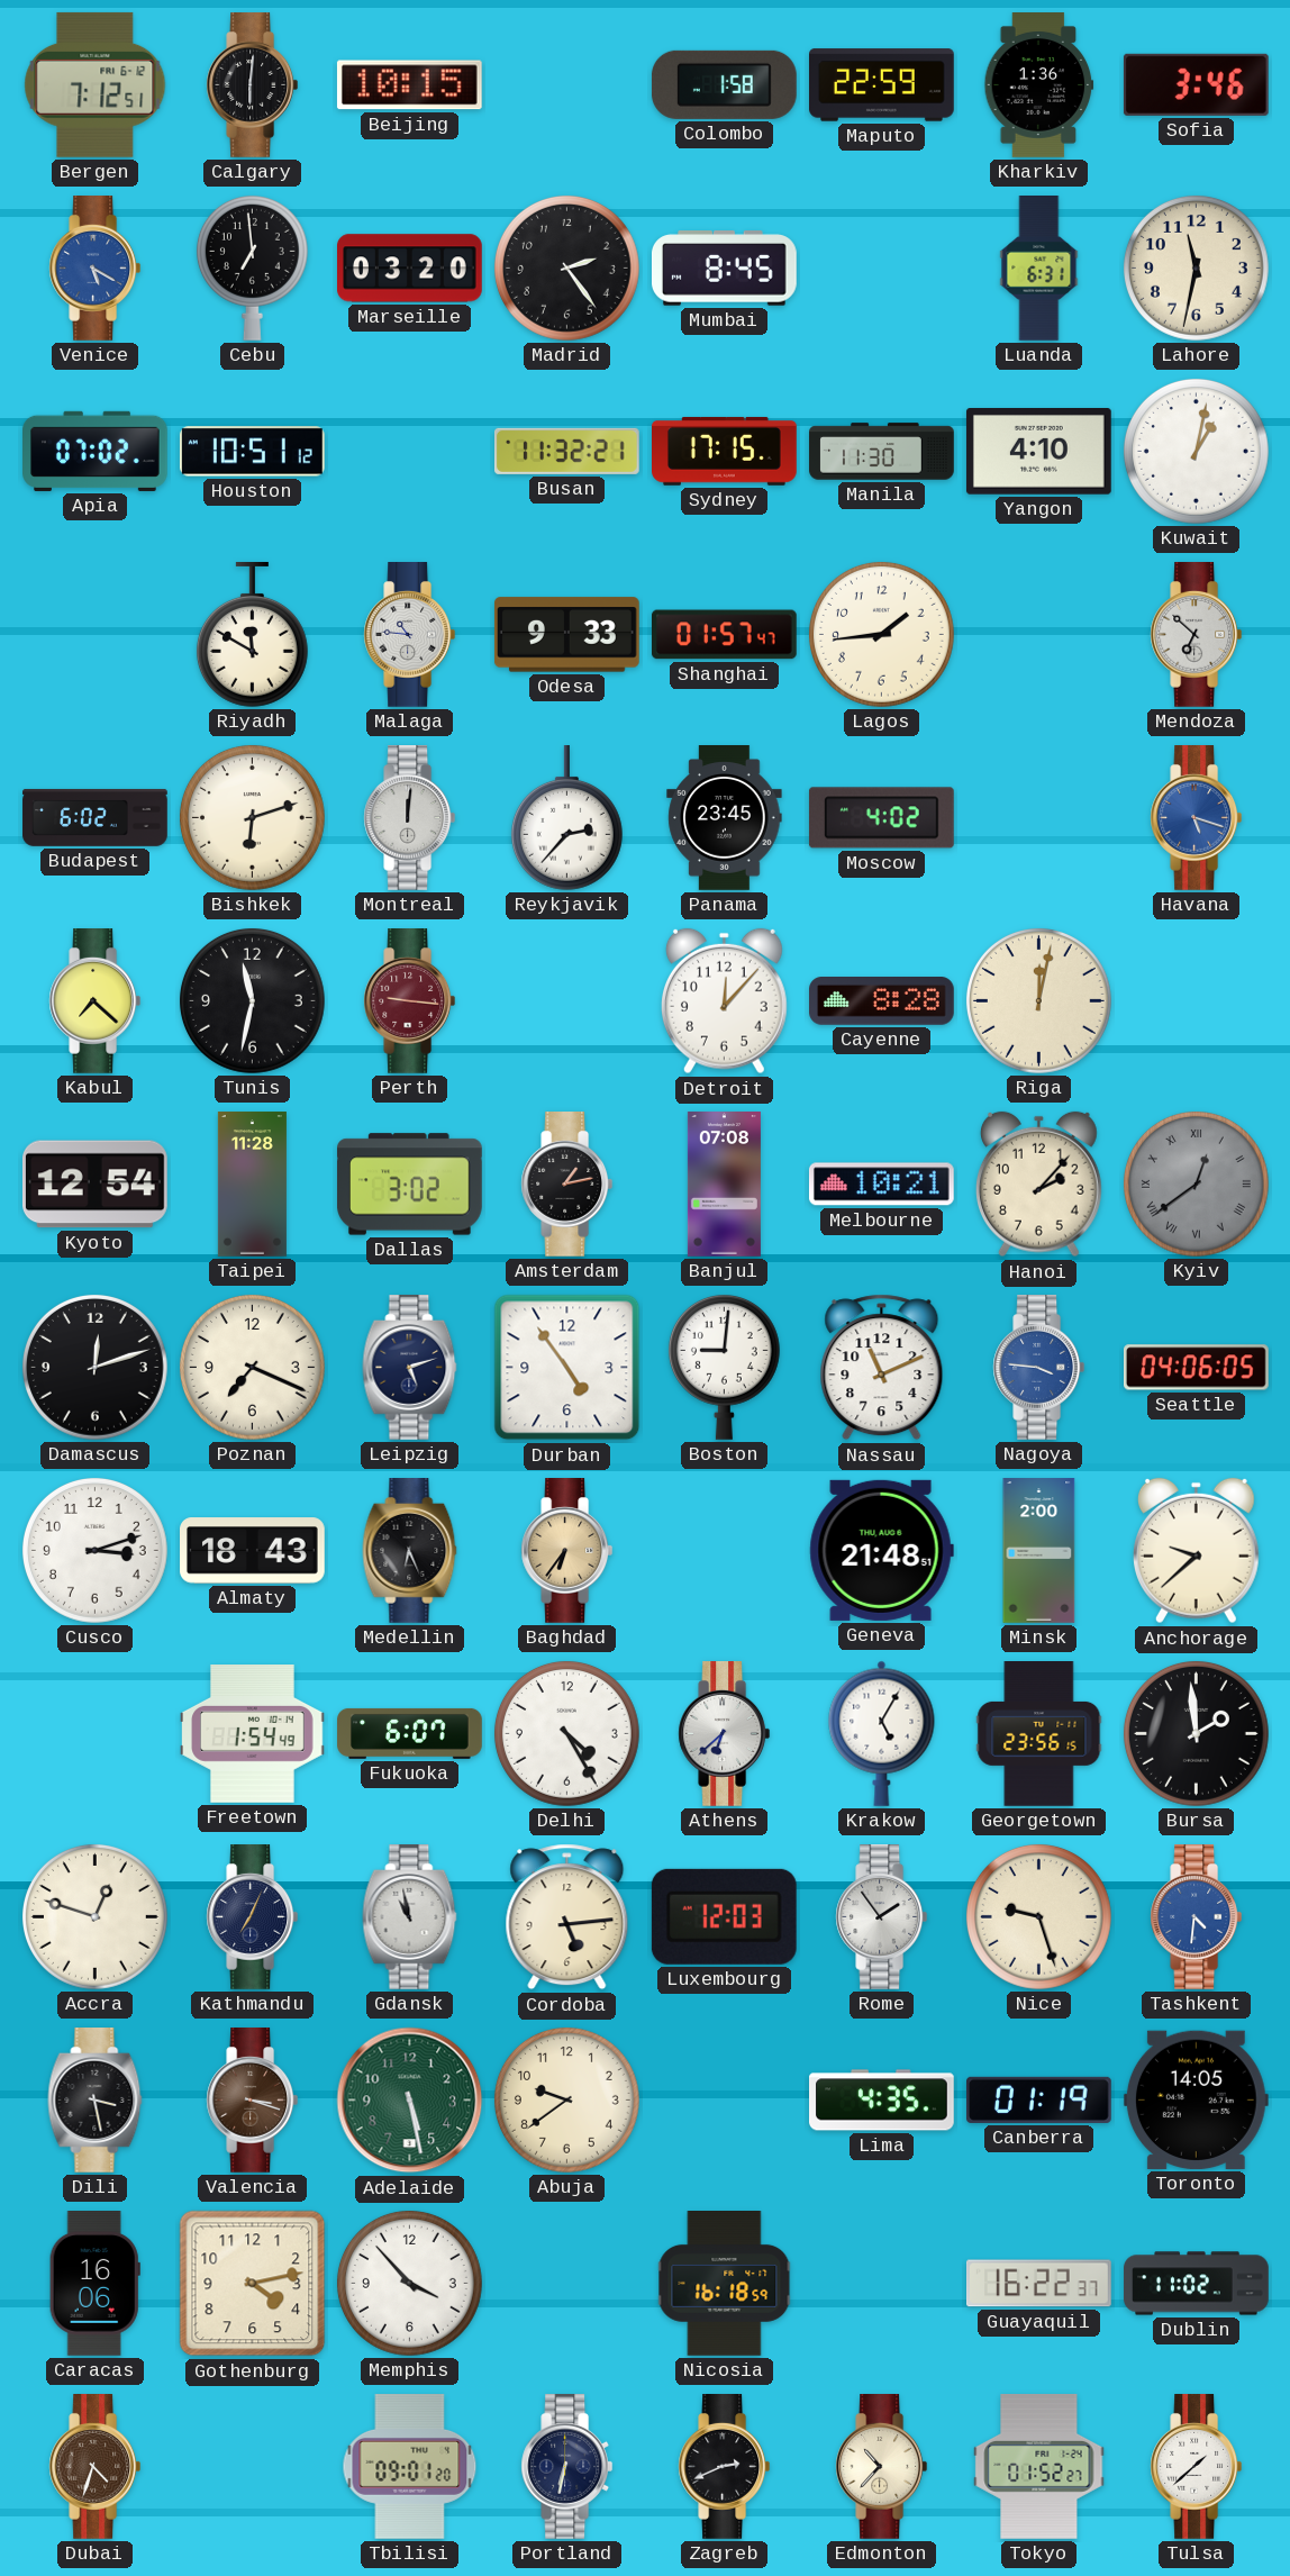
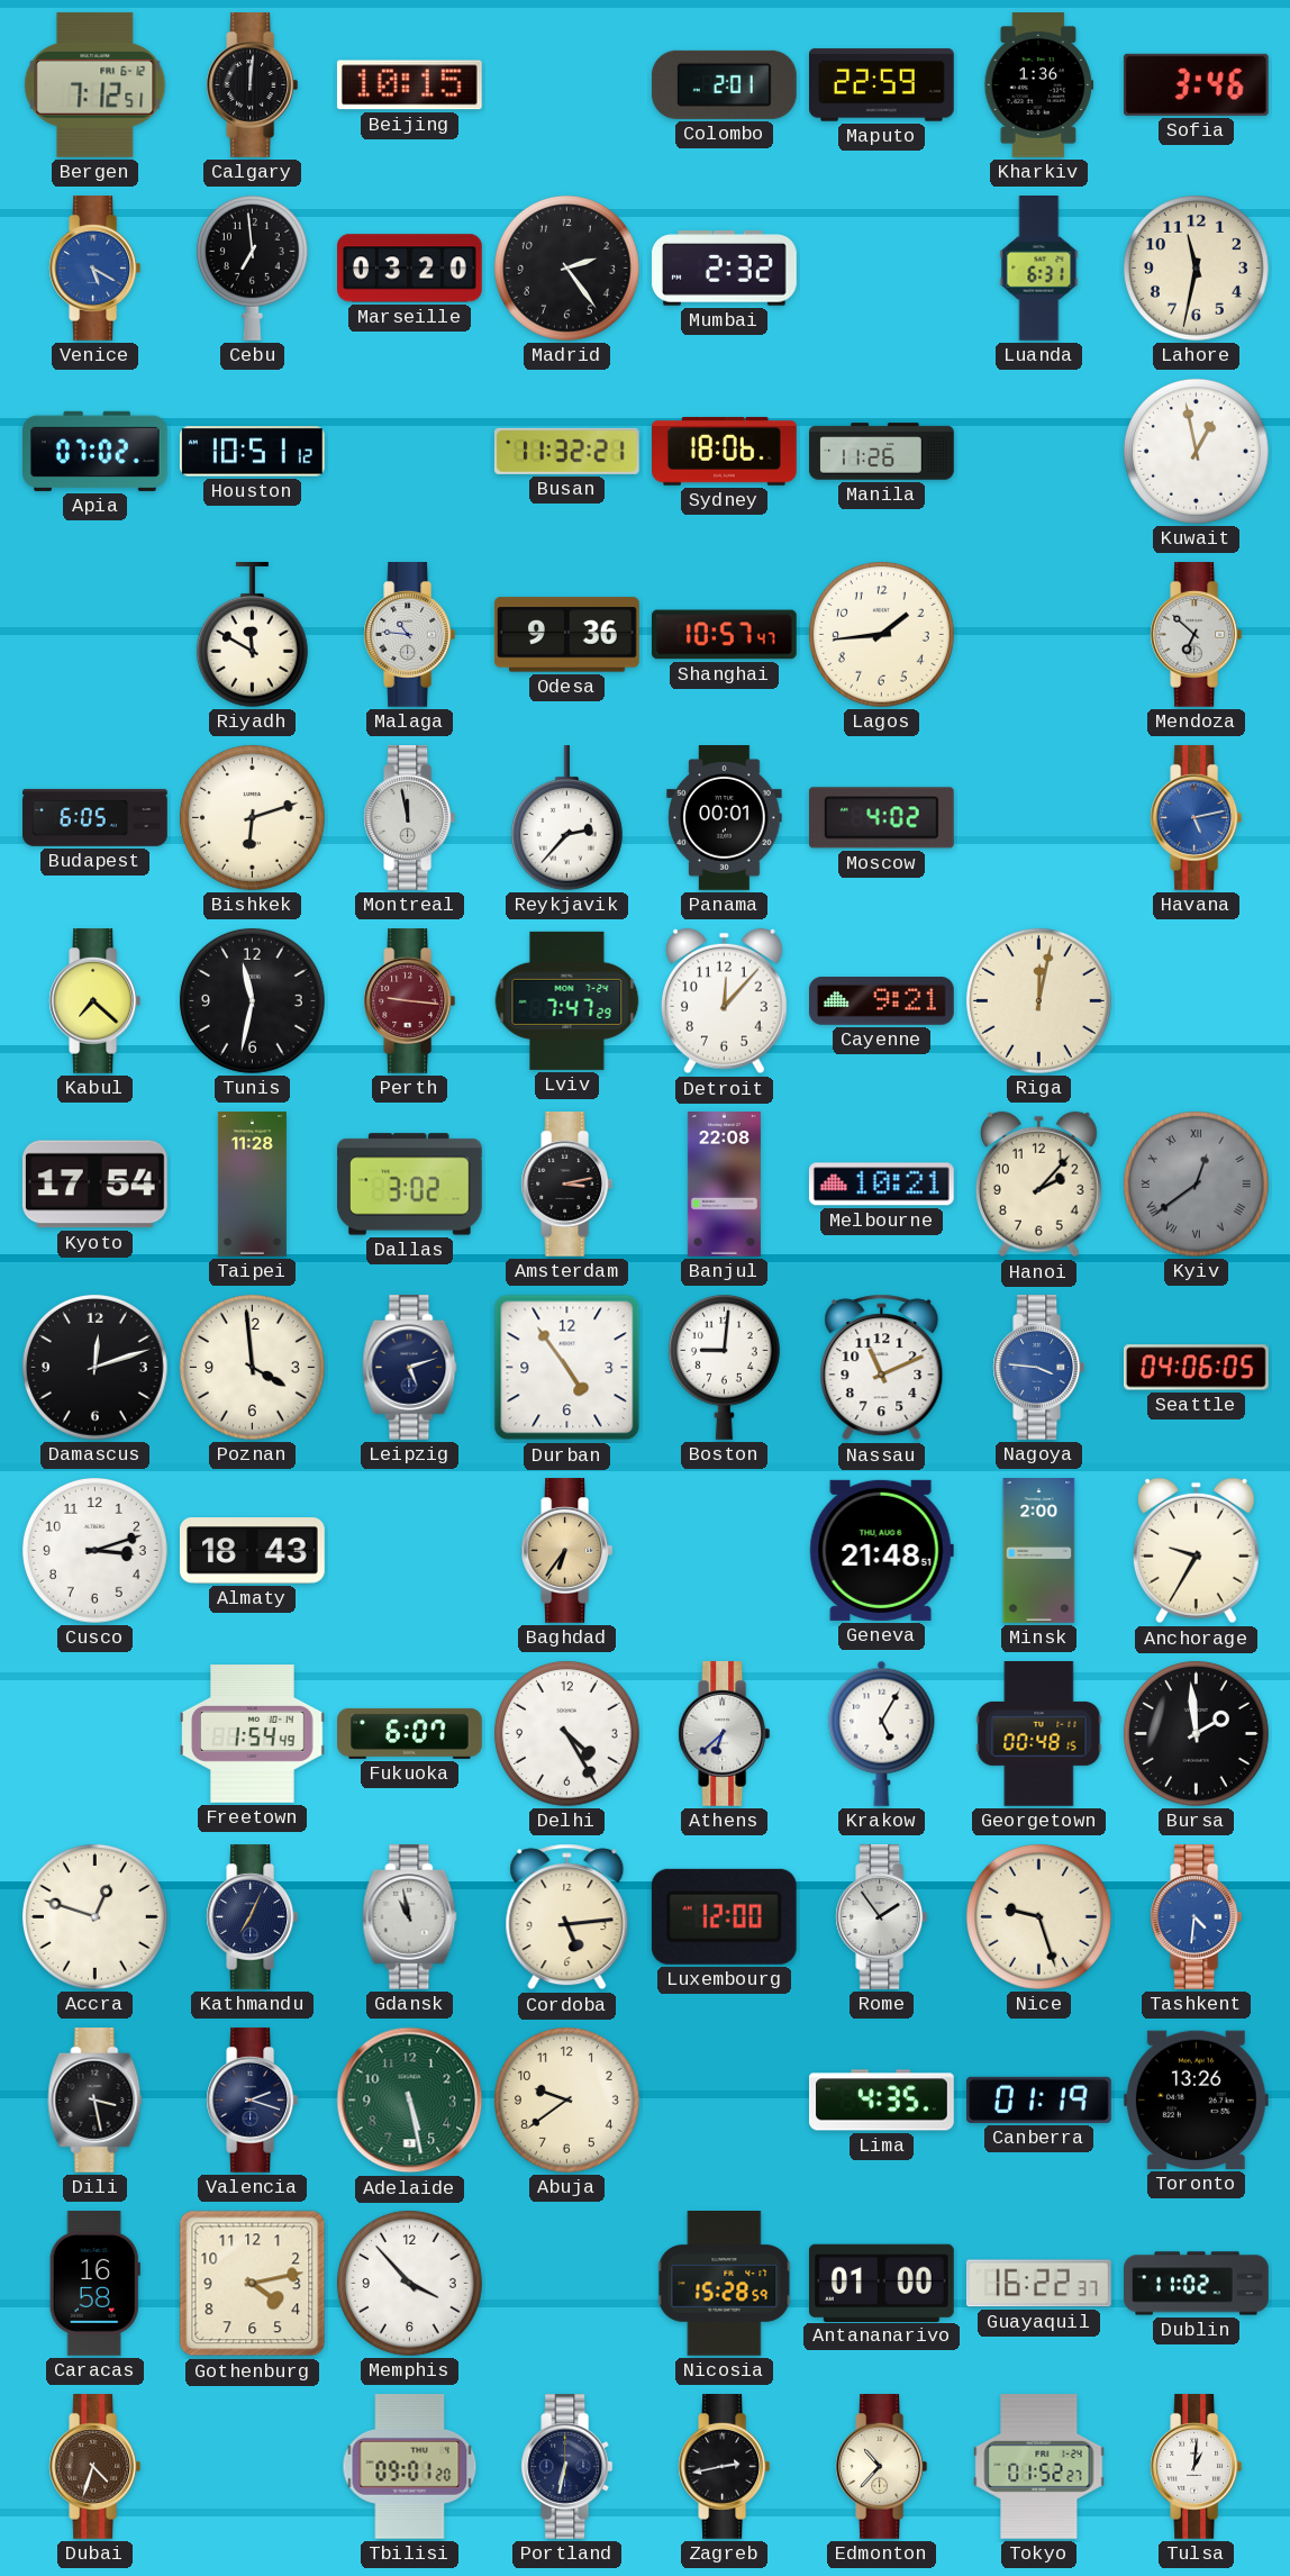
Calgary: 6:01 -> 12:01
Colombo: 1:58 -> 2:01
Mumbai: 8:45 -> 2:32
Sydney: 17:15 -> 18:06
Manila: 11:30 -> 11:26
Yangon: 4:10 -> none
Kuwait: 1:02 -> 12:58
Odesa: 9:33 -> 9:36
Shanghai: 01:57 -> 10:57
Budapest: 6:02 -> 6:05
Montreal: 12:01 -> 11:58
Panama: 23:45 -> 00:01
Havana: 5:18 -> 5:13
Lviv: none -> 7:47
Cayenne: 8:28 -> 9:21
Kyoto: 12:54 -> 17:54
Amsterdam: 1:13 -> 3:13
Banjul: 07:08 -> 22:08
Poznan: 7:19 -> 3:59
Medellin: 6:26 -> none
Anchorage: 9:38 -> 9:35
Georgetown: 23:56 -> 00:48
Luxembourg: 12:03 -> 12:00
Valencia: 3:18 -> 2:18
Valencia dial: brown -> navy
Toronto: 14:05 -> 13:26
Caracas: 16:06 -> 16:58
Nicosia: 16:18 -> 15:28
Antananarivo: none -> 01:00
Zagreb: 2:41 -> 2:43
Tulsa: 1:38 -> 1:01
